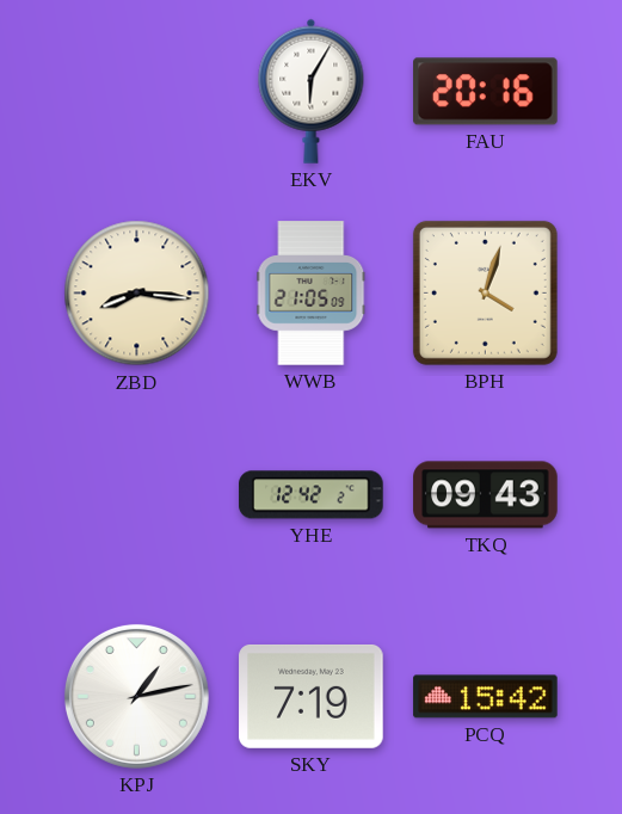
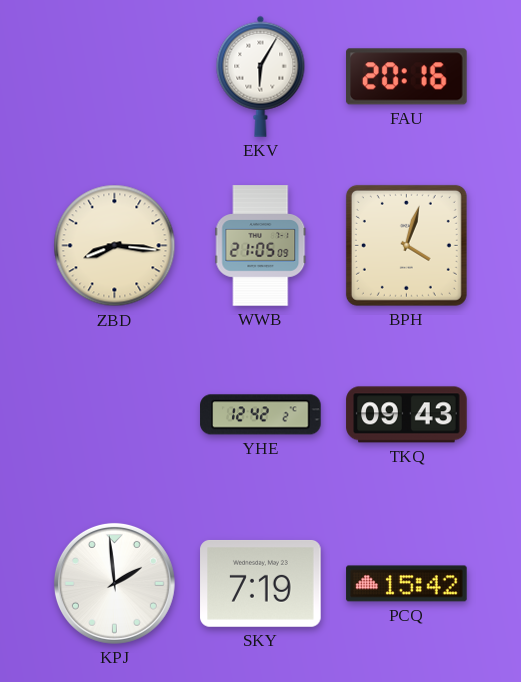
KPJ: 1:13 -> 1:59
